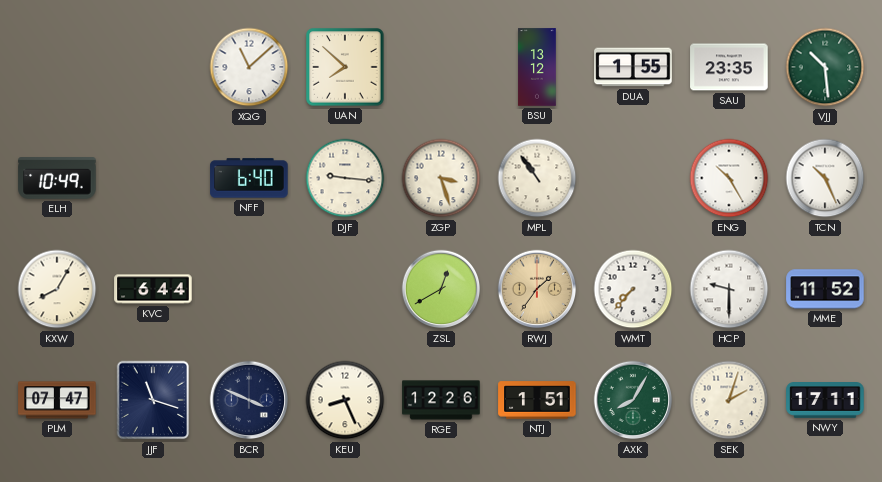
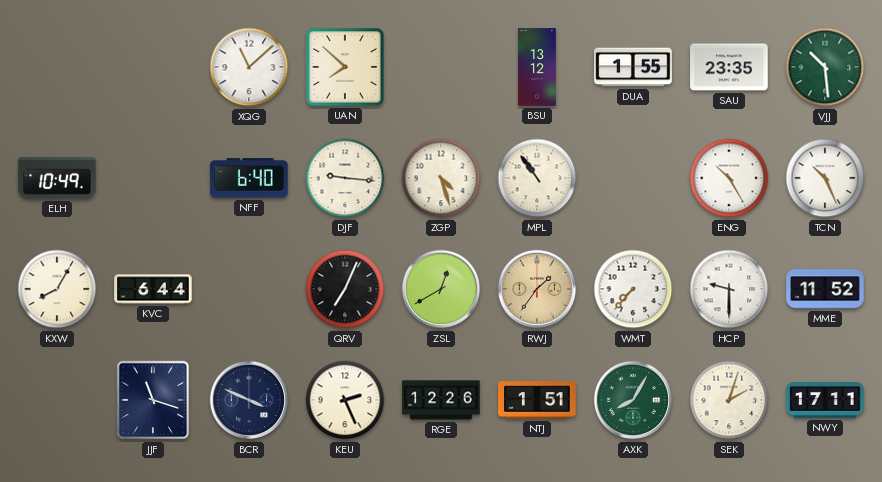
ZGP: 3:27 -> 4:27
QRV: none -> 7:04
PLM: 07:47 -> none
KEU: 8:26 -> 2:26
